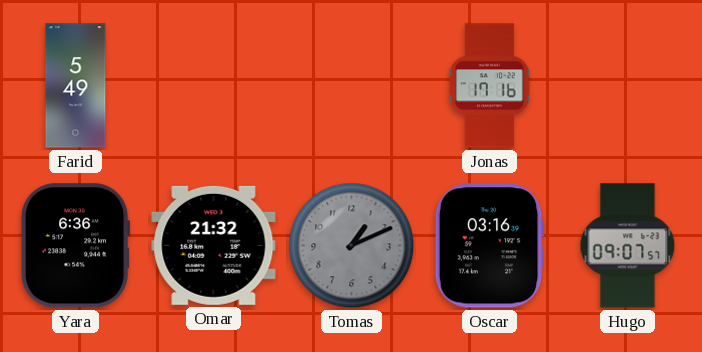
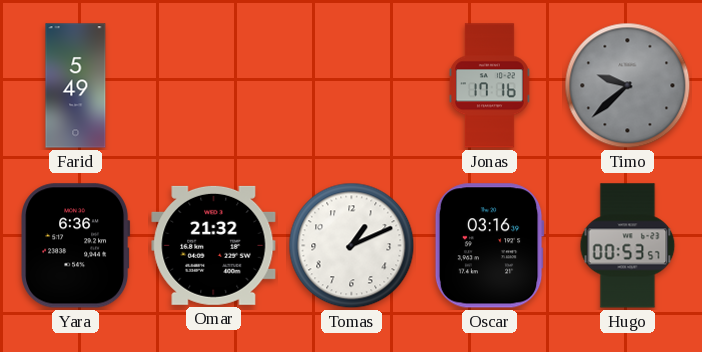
Timo: none -> 9:38
Tomas dial: grey -> white
Hugo: 09:07 -> 00:53
